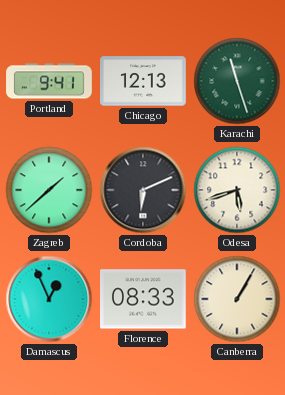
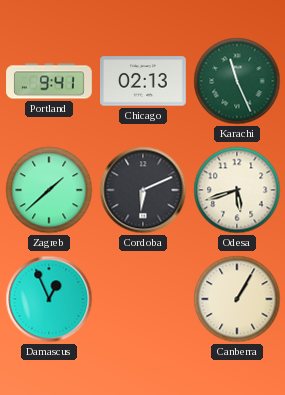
Chicago: 12:13 -> 02:13
Karachi: 11:27 -> 11:26
Florence: 08:33 -> none
